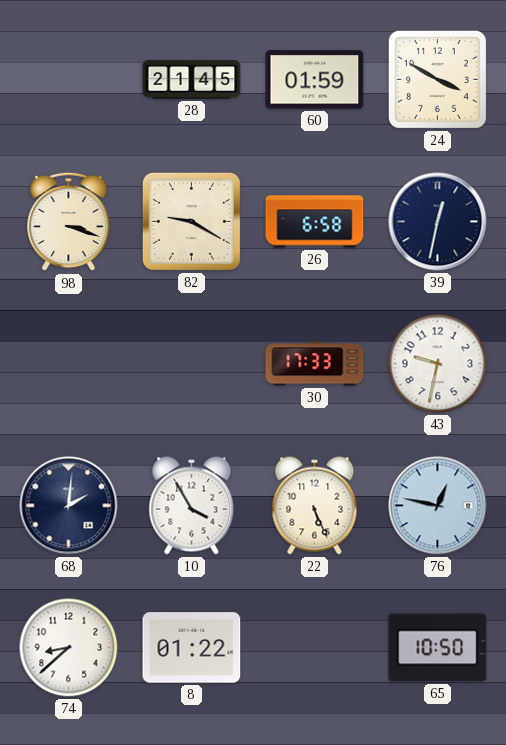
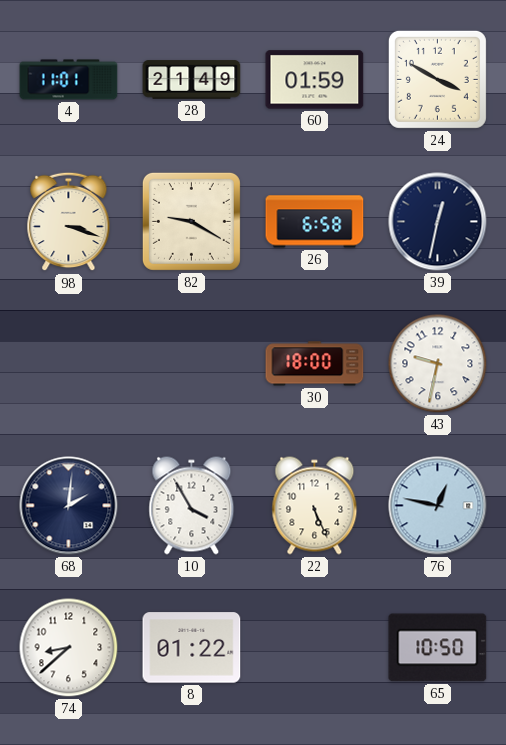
4: none -> 11:01
28: 21:45 -> 21:49
30: 17:33 -> 18:00
